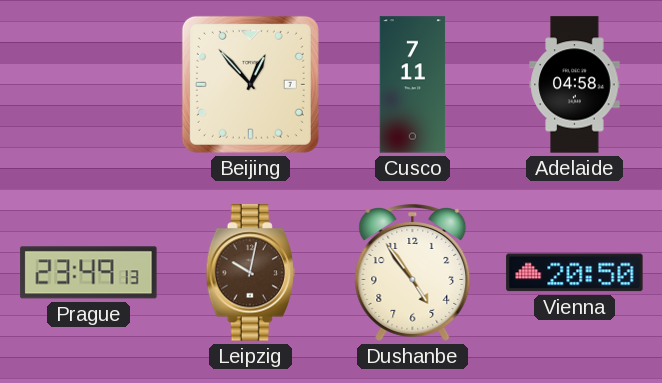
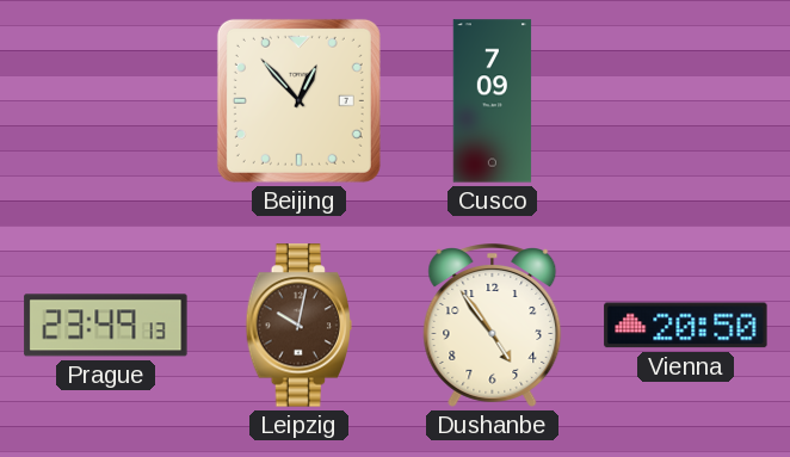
Cusco: 7:11 -> 7:09
Adelaide: 04:58 -> none
